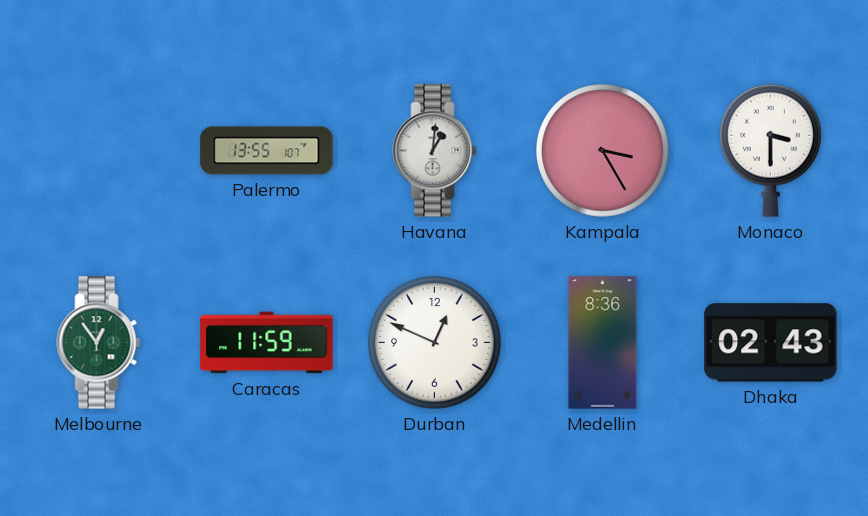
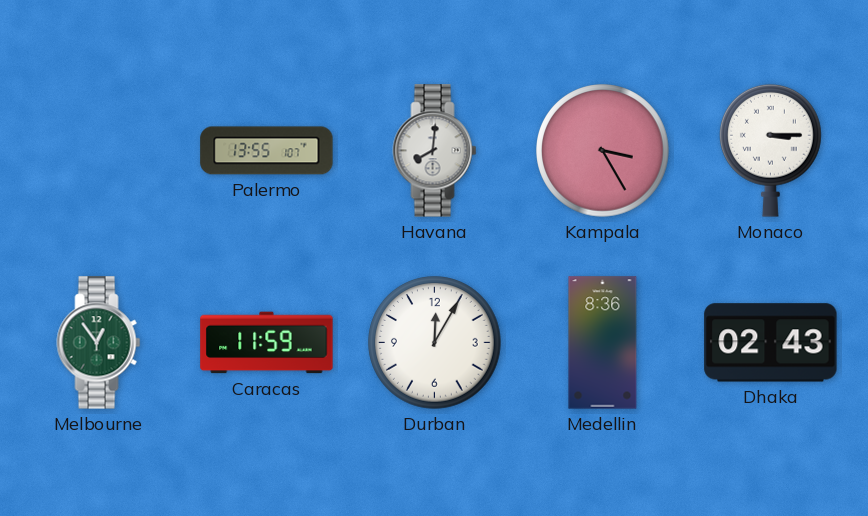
Havana: 1:01 -> 8:01
Monaco: 3:30 -> 3:15
Durban: 12:49 -> 12:05
